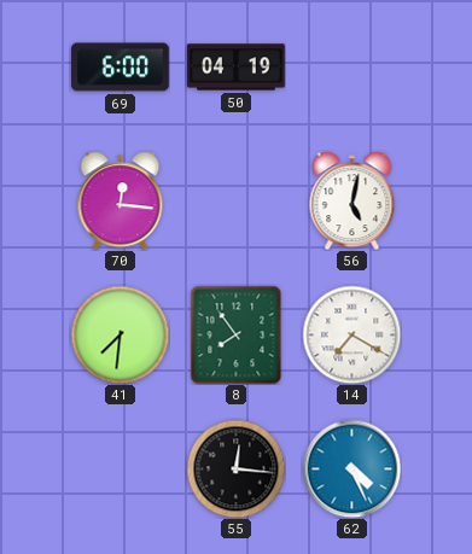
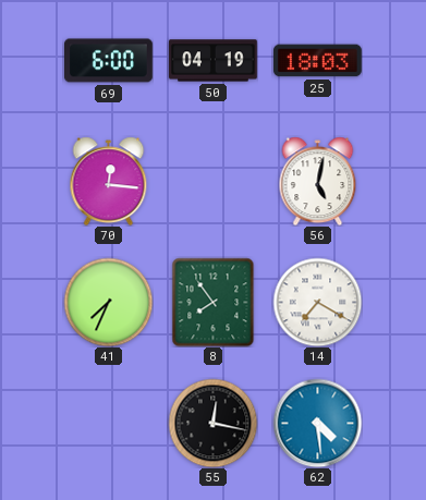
25: none -> 18:03
41: 7:31 -> 7:34
55: 12:16 -> 12:17
62: 4:26 -> 4:29
